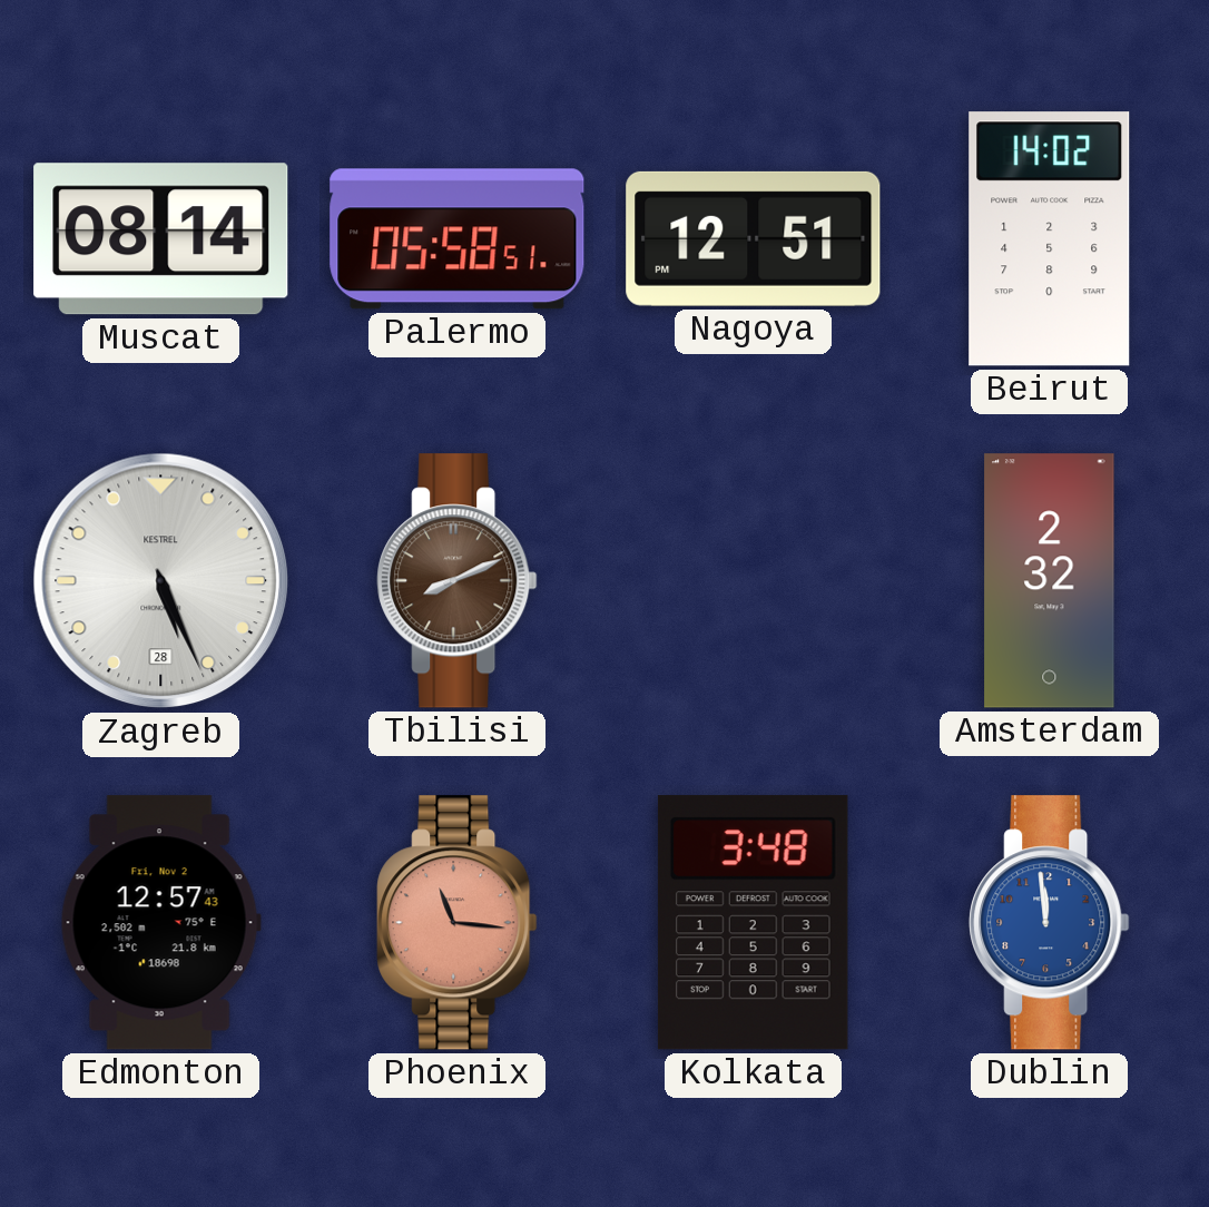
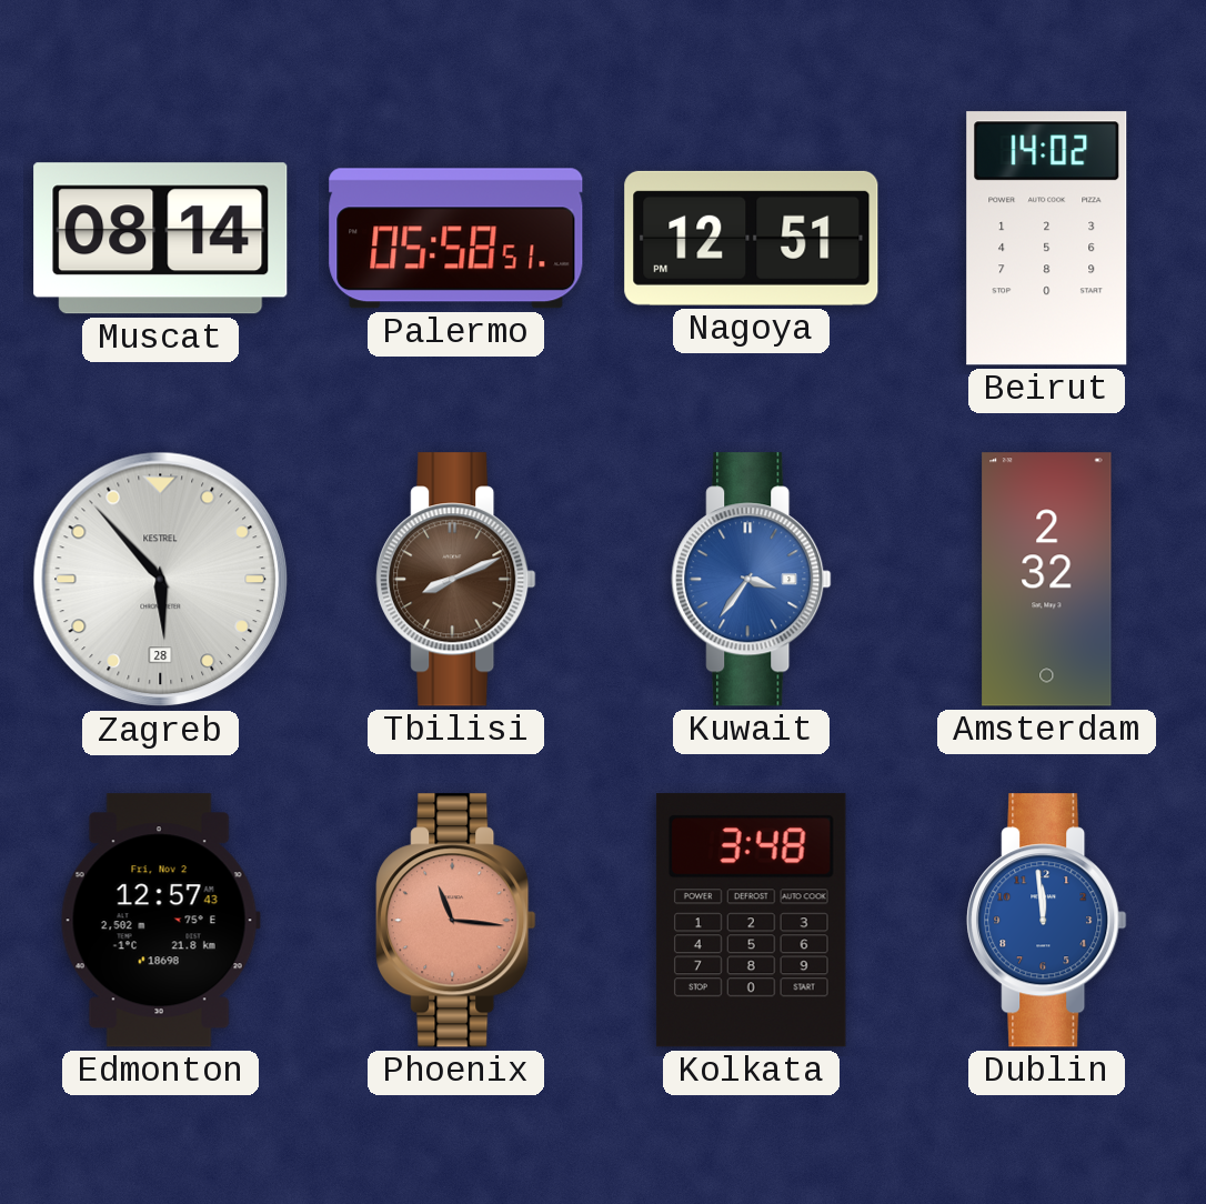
Zagreb: 5:26 -> 5:53
Kuwait: none -> 3:36
